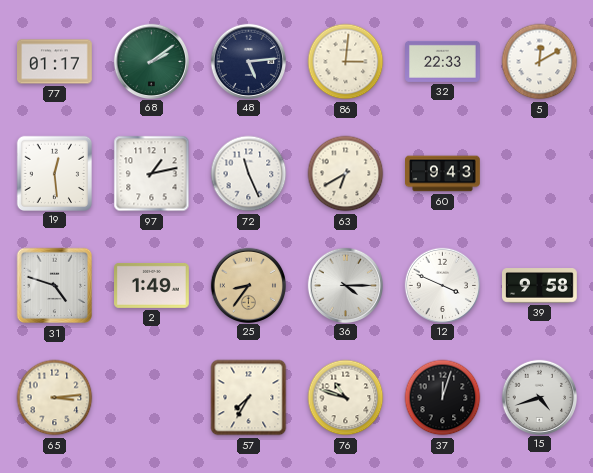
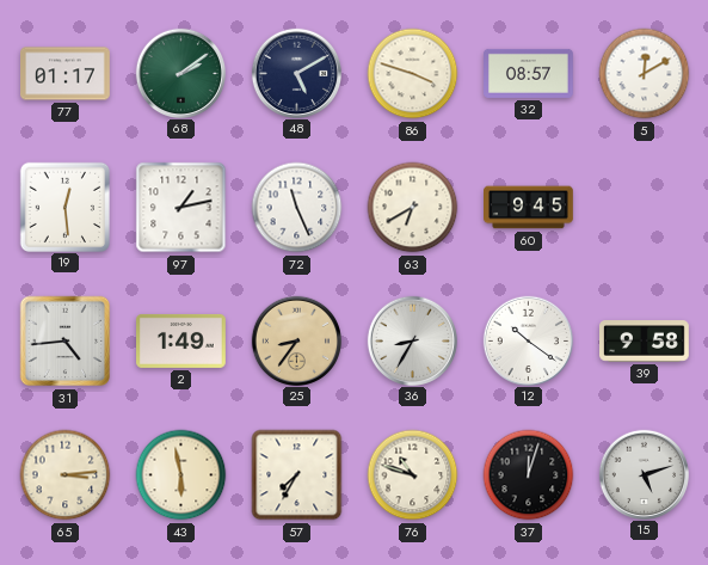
48: 5:14 -> 5:10
86: 3:01 -> 3:48
32: 22:33 -> 08:57
60: 9:43 -> 9:45
31: 4:48 -> 4:44
36: 4:15 -> 8:35
12: 3:49 -> 10:21
43: none -> 5:58
15: 4:42 -> 5:12
